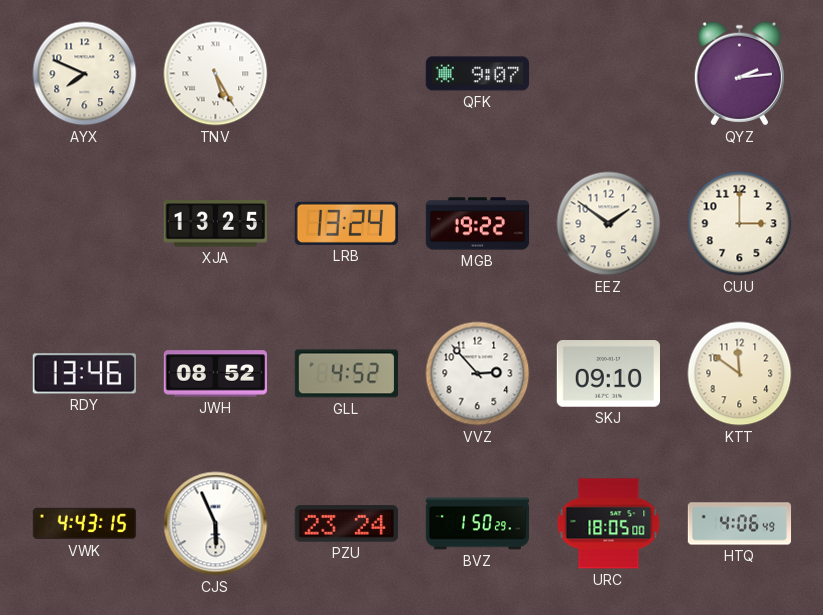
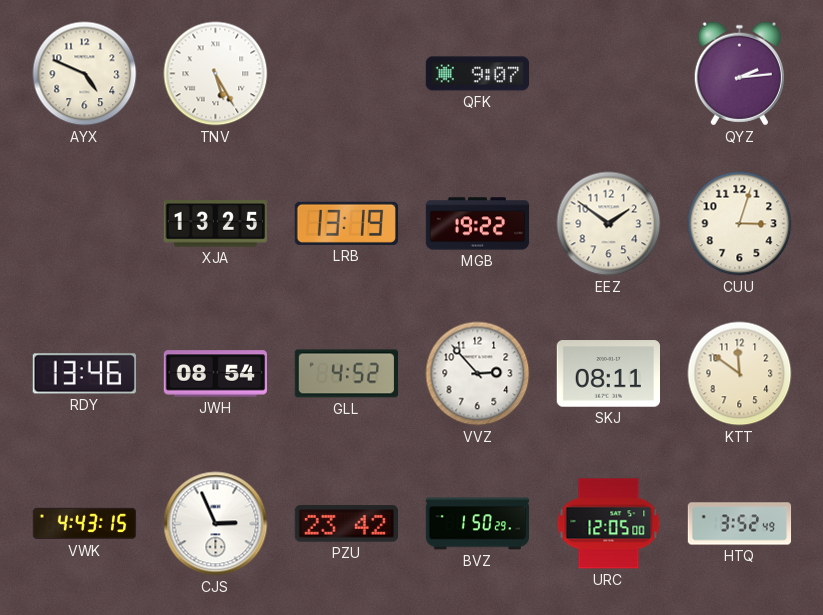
AYX: 7:49 -> 4:49
LRB: 13:24 -> 13:19
CUU: 3:00 -> 3:03
JWH: 08:52 -> 08:54
SKJ: 09:10 -> 08:11
CJS: 5:56 -> 2:56
PZU: 23:24 -> 23:42
URC: 18:05 -> 12:05
HTQ: 4:06 -> 3:52
